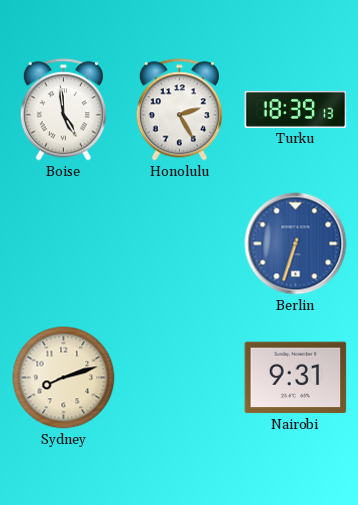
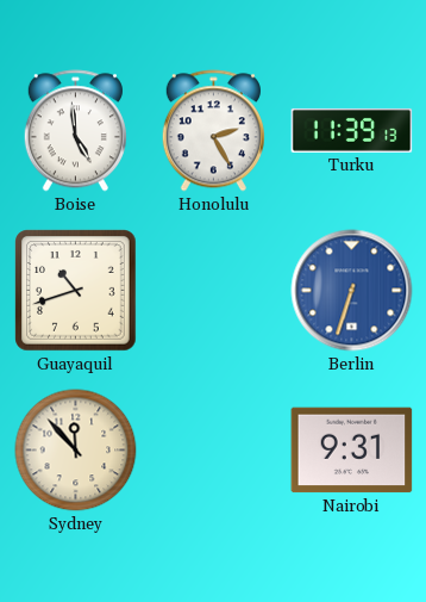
Turku: 18:39 -> 11:39
Guayaquil: none -> 10:42
Sydney: 8:12 -> 11:53
